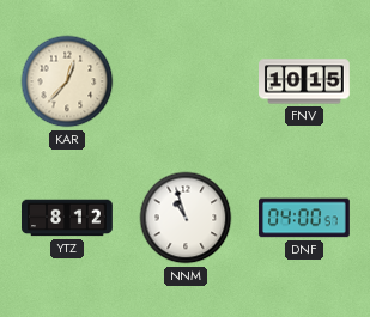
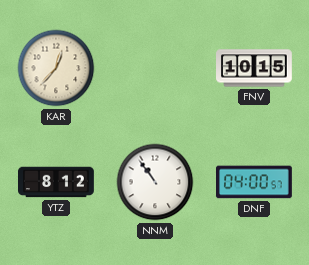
NNM: 10:57 -> 10:54
